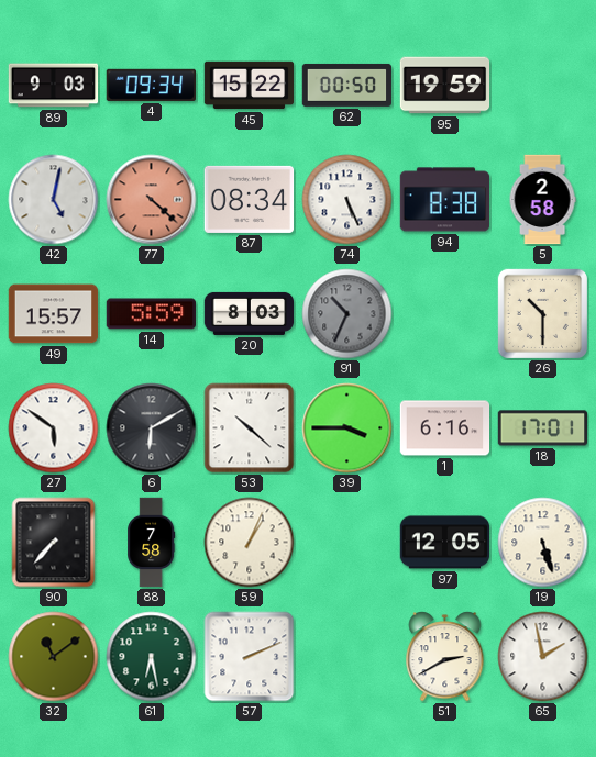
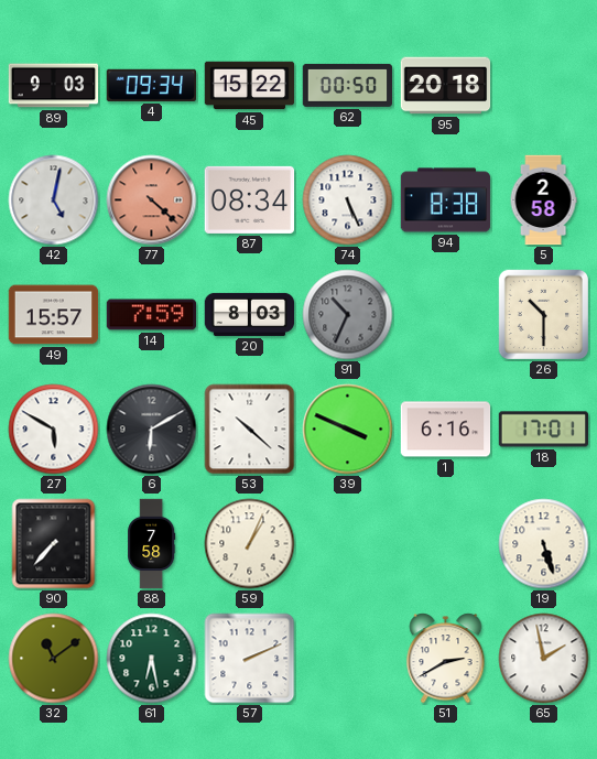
95: 19:59 -> 20:18
14: 5:59 -> 7:59
27: 5:51 -> 5:50
39: 3:45 -> 3:49
97: 12:05 -> none
